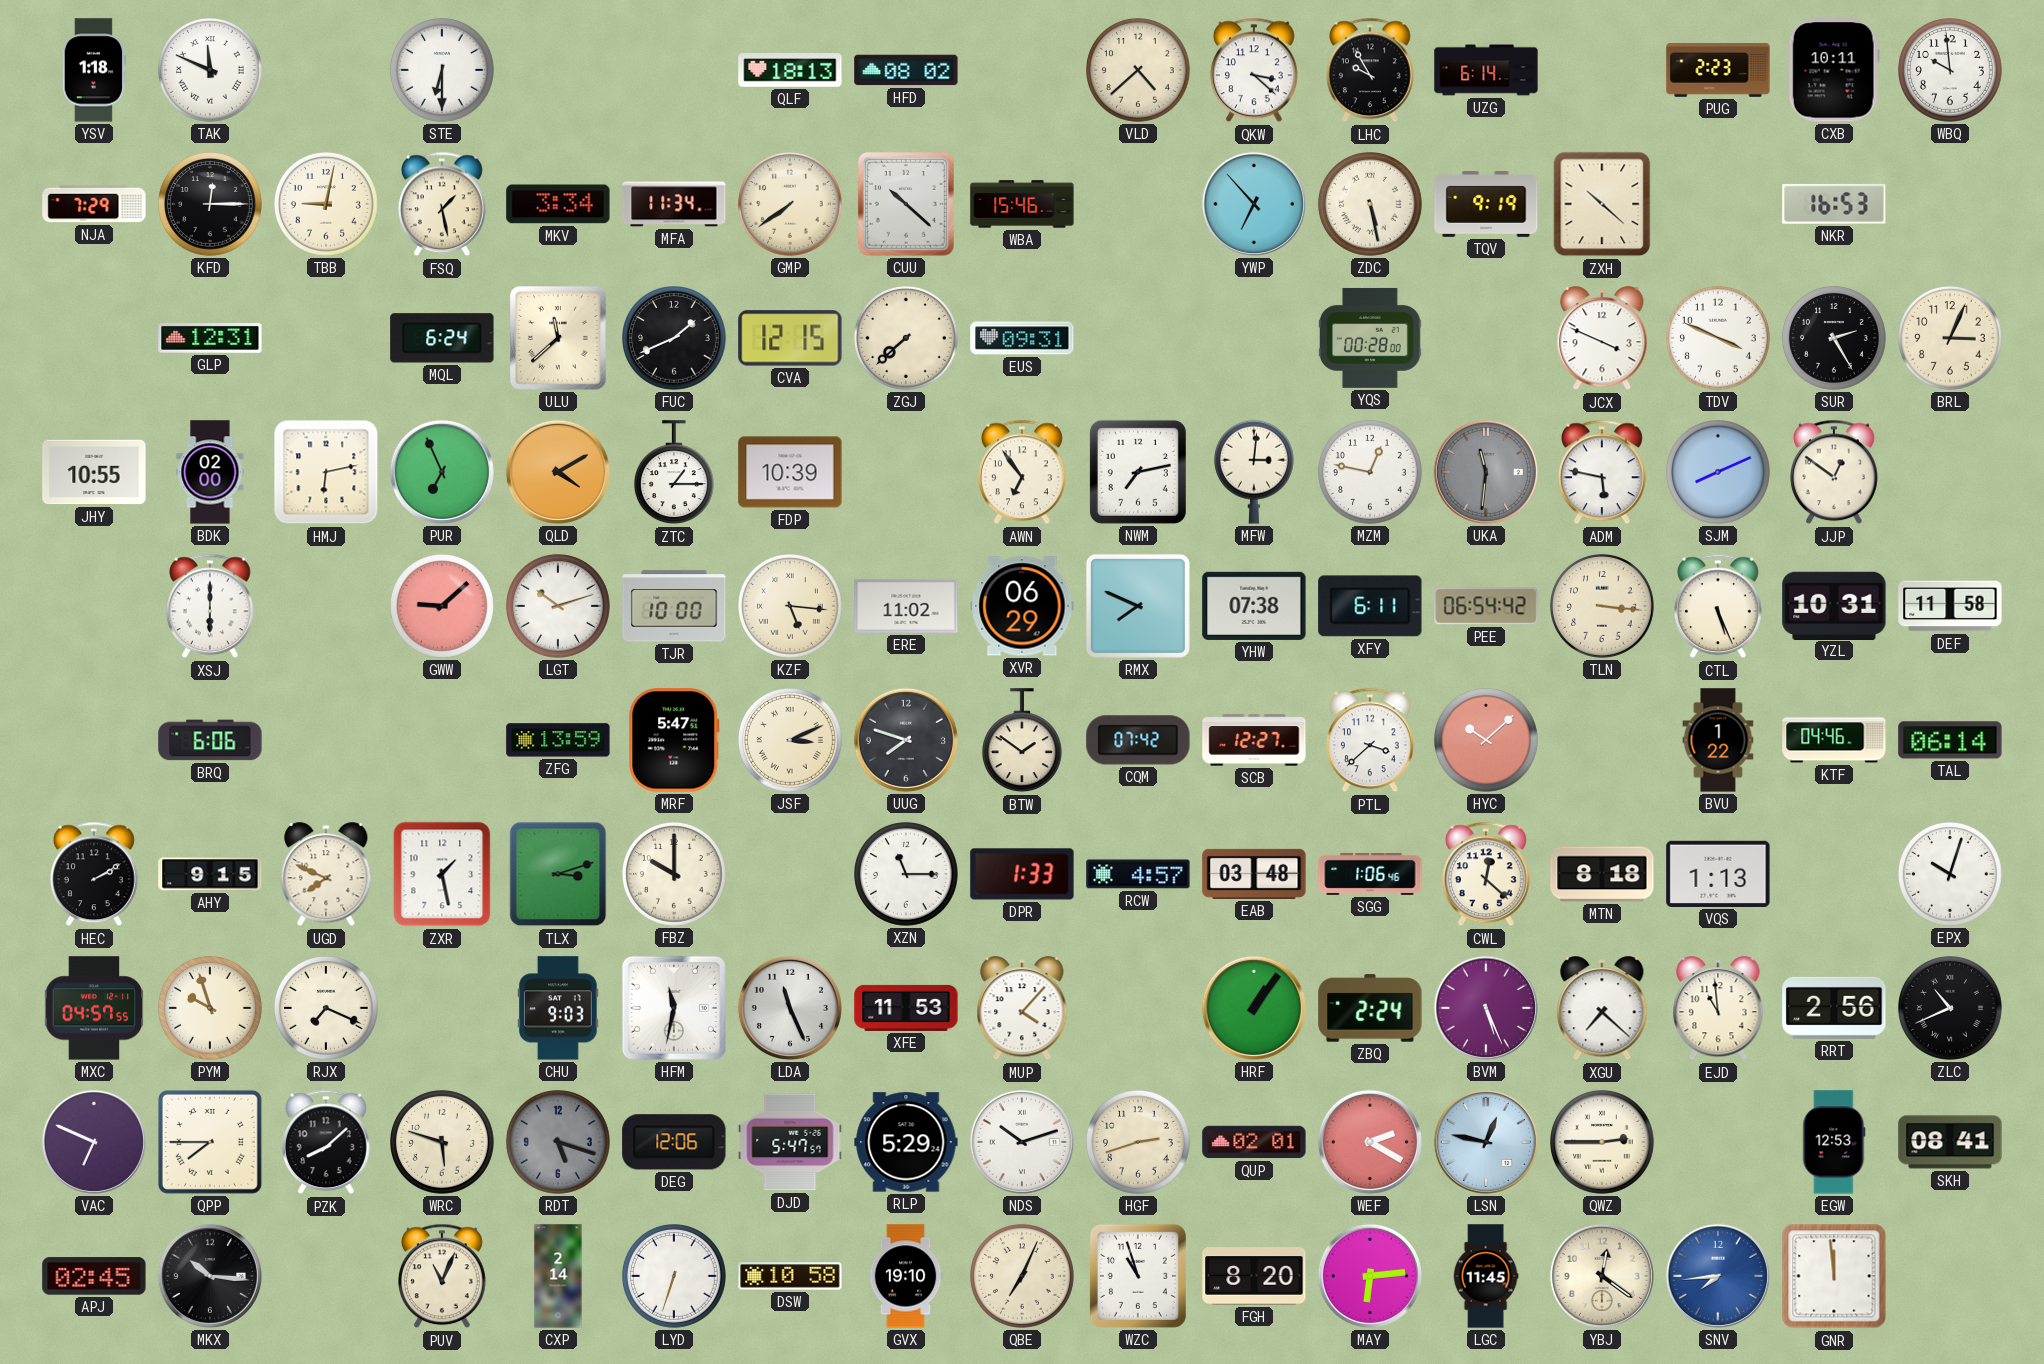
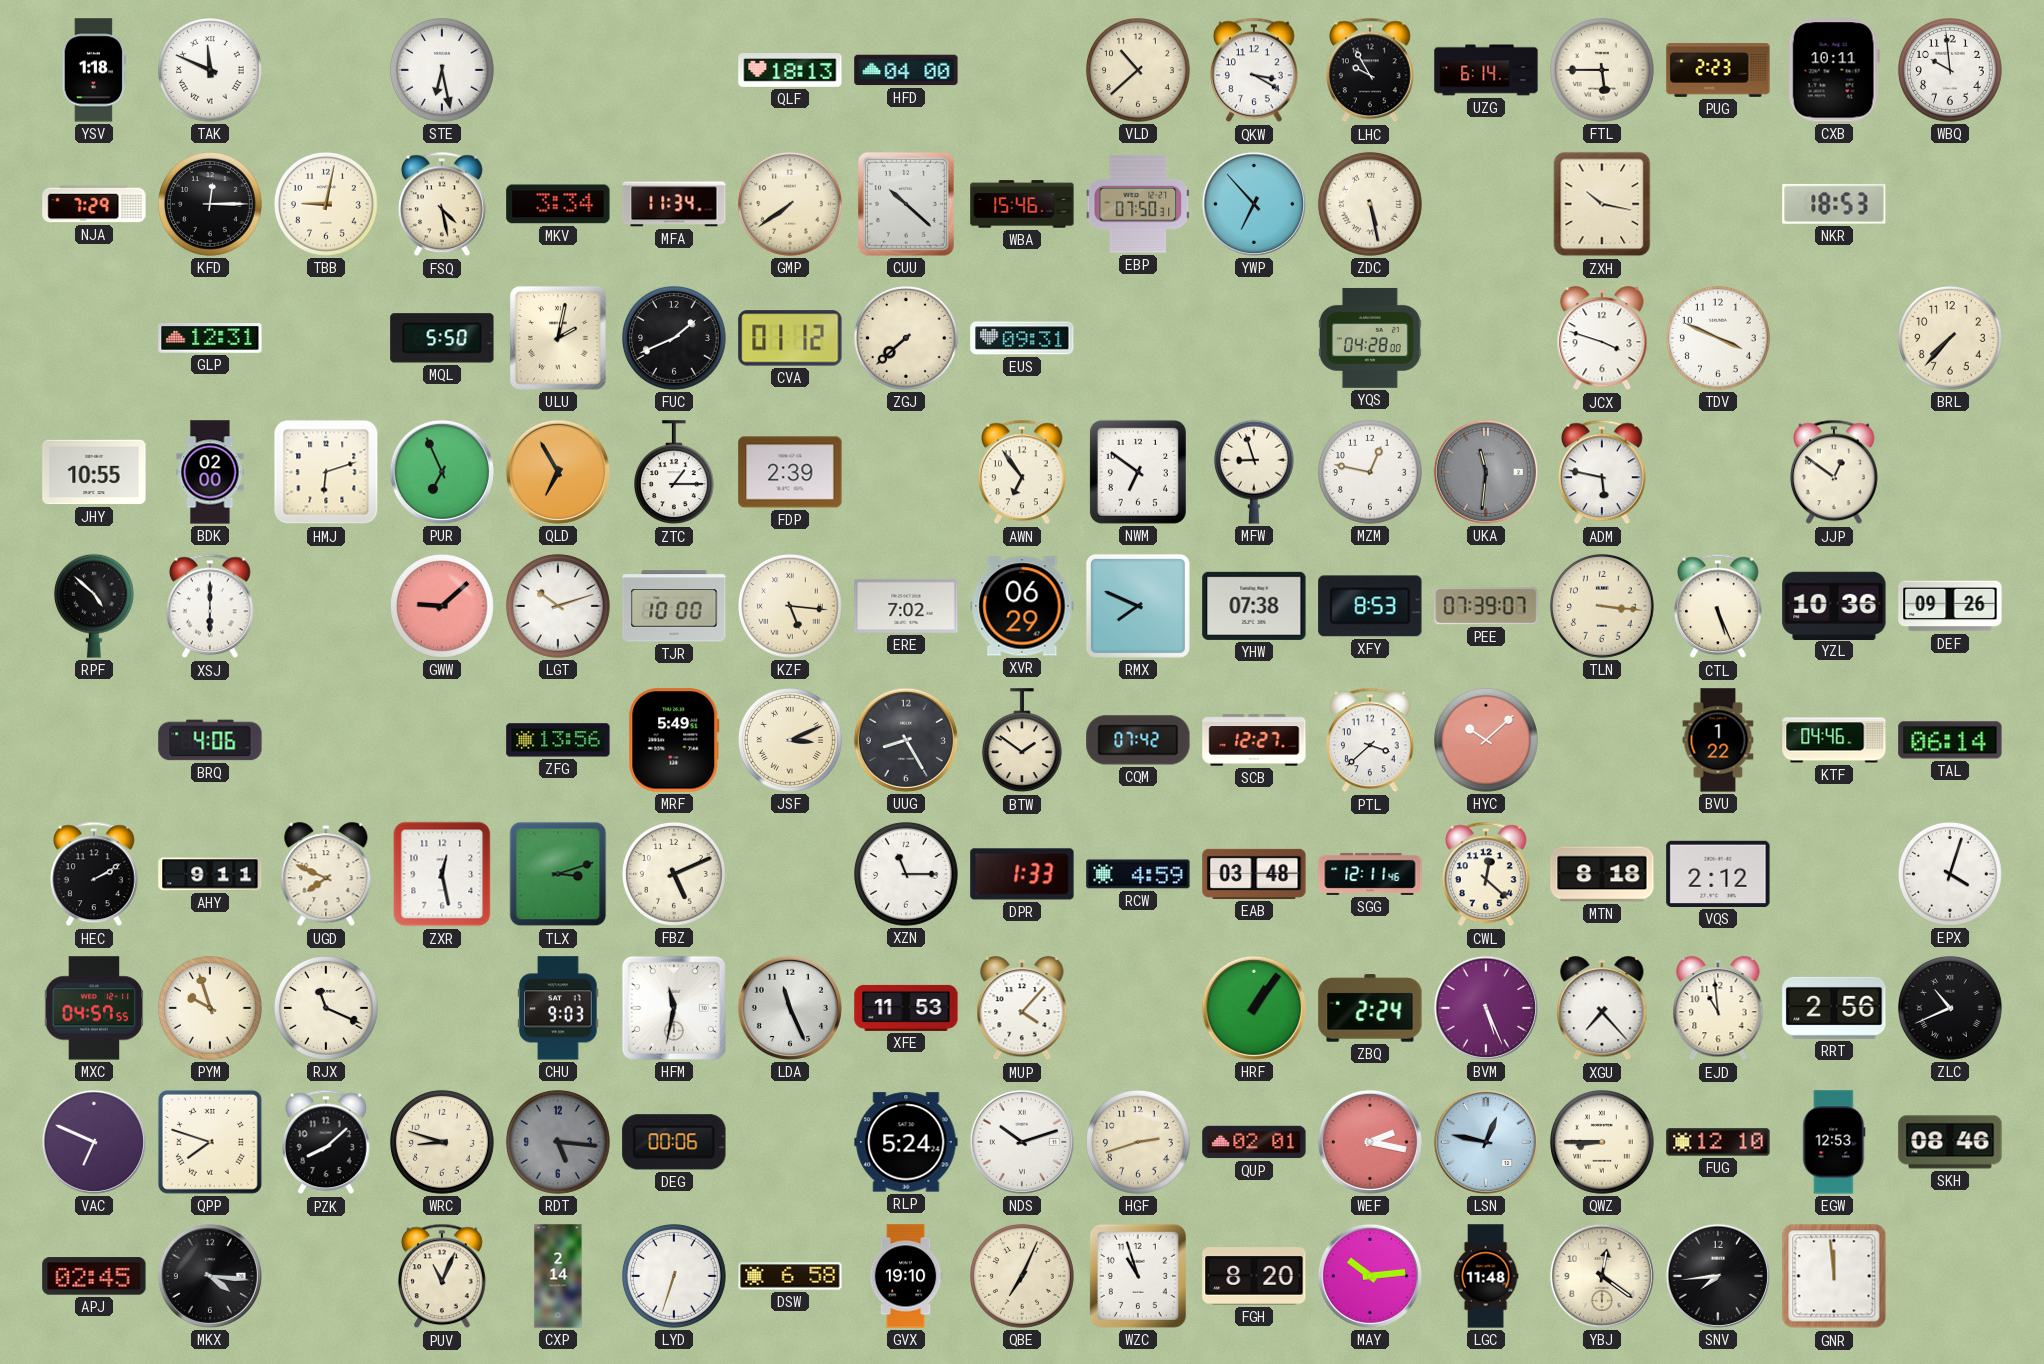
STE: 6:30 -> 6:28
HFD: 08:02 -> 04:00
VLD: 4:38 -> 10:38
QKW: 3:22 -> 3:20
FTL: none -> 5:45
FSQ: 1:28 -> 4:28
EBP: none -> 07:50
TQV: 9:19 -> none
ZXH: 10:22 -> 10:17
NKR: 16:53 -> 18:53
MQL: 6:24 -> 5:50
ULU: 11:38 -> 2:02
CVA: 12:15 -> 01:12
YQS: 00:28 -> 04:28
JCX: 3:49 -> 3:48
SUR: 2:25 -> none
BRL: 3:04 -> 7:37
HMJ: 6:13 -> 6:12
QLD: 4:10 -> 6:55
FDP: 10:39 -> 2:39
NWM: 7:13 -> 6:51
MFW: 3:01 -> 8:57
SJM: 8:11 -> none
RPF: none -> 4:52
ERE: 11:02 -> 7:02
XFY: 6:11 -> 8:53
PEE: 06:54 -> 07:39
YZL: 10:31 -> 10:36
DEF: 11:58 -> 09:26
BRQ: 6:06 -> 4:06
ZFG: 13:59 -> 13:56
MRF: 5:47 -> 5:49
UUG: 7:48 -> 8:25
AHY: 9:15 -> 9:11
ZXR: 1:28 -> 12:28
FBZ: 10:00 -> 5:11
RCW: 4:57 -> 4:59
SGG: 1:06 -> 12:11
VQS: 1:13 -> 2:12
EPX: 10:03 -> 4:03
RJX: 7:19 -> 11:19
XGU: 7:22 -> 7:23
QPP: 7:45 -> 7:48
WRC: 5:48 -> 8:48
RDT: 5:18 -> 5:16
DEG: 12:06 -> 00:06
DJD: 5:47 -> none
RLP: 5:29 -> 5:24
WEF: 2:20 -> 2:17
QWZ: 2:45 -> 8:45
FUG: none -> 12:10
SKH: 08:41 -> 08:46
MKX: 10:16 -> 4:16
DSW: 10:58 -> 6:58
MAY: 6:14 -> 10:14
LGC: 11:45 -> 11:48
SNV dial: blue -> black
